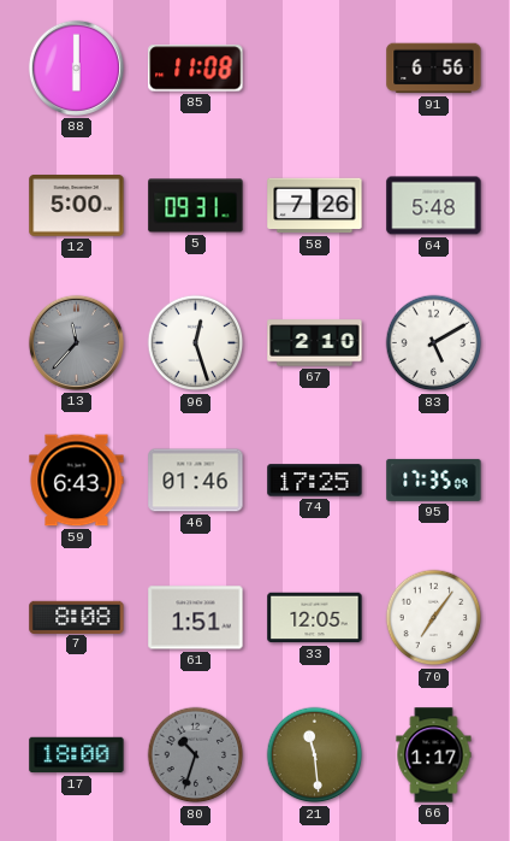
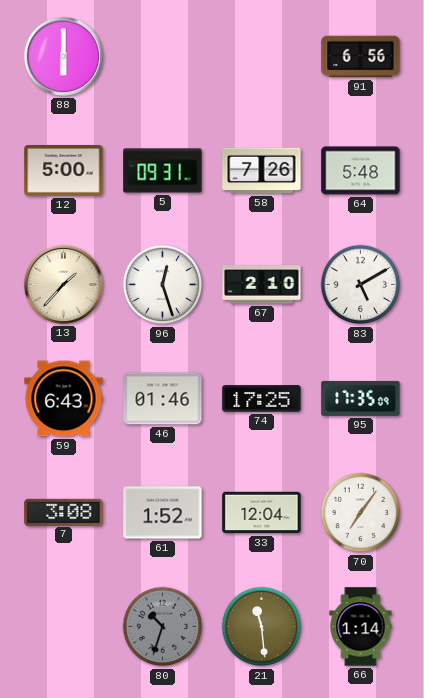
85: 11:08 -> none
13: 11:37 -> 1:37
13 dial: grey -> cream
7: 8:08 -> 3:08
61: 1:51 -> 1:52
33: 12:05 -> 12:04
17: 18:00 -> none
66: 1:17 -> 1:14
